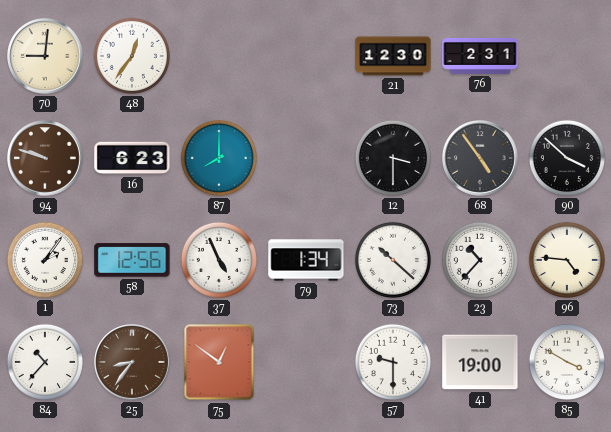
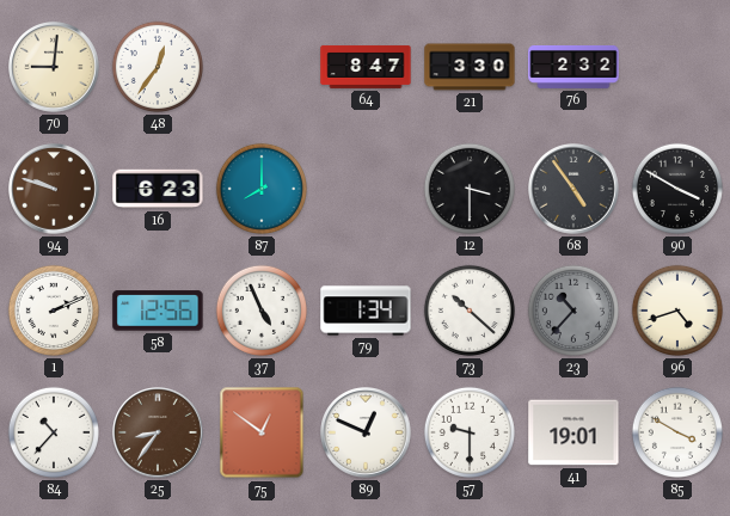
64: none -> 8:47
21: 12:30 -> 3:30
76: 2:31 -> 2:32
90: 3:52 -> 3:50
1: 2:06 -> 2:11
23 dial: white -> grey
96: 4:46 -> 4:42
89: none -> 12:49
41: 19:00 -> 19:01
